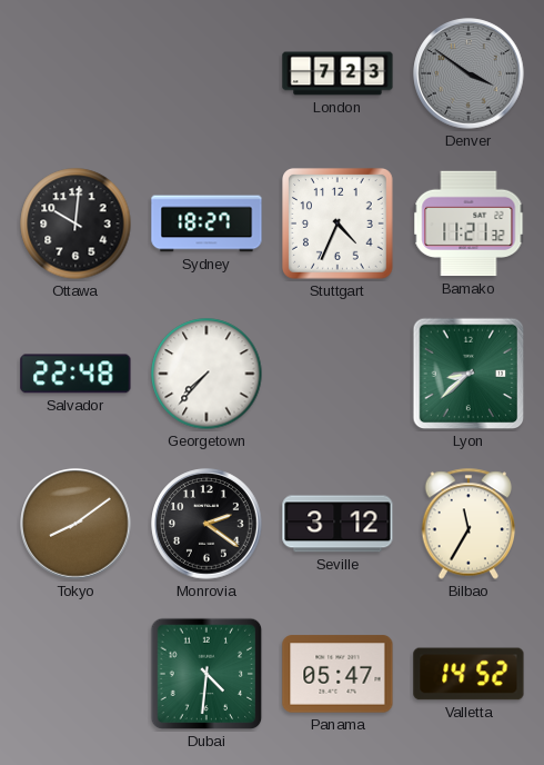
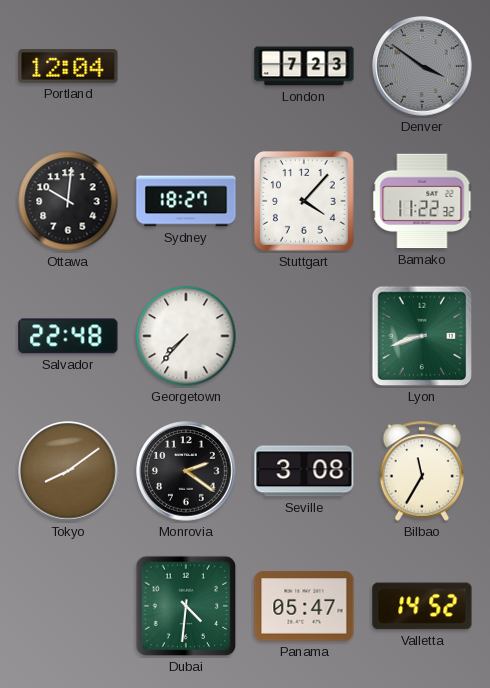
Portland: none -> 12:04
Stuttgart: 4:34 -> 4:07
Bamako: 11:21 -> 11:22
Lyon: 8:38 -> 8:42
Seville: 3:12 -> 3:08
